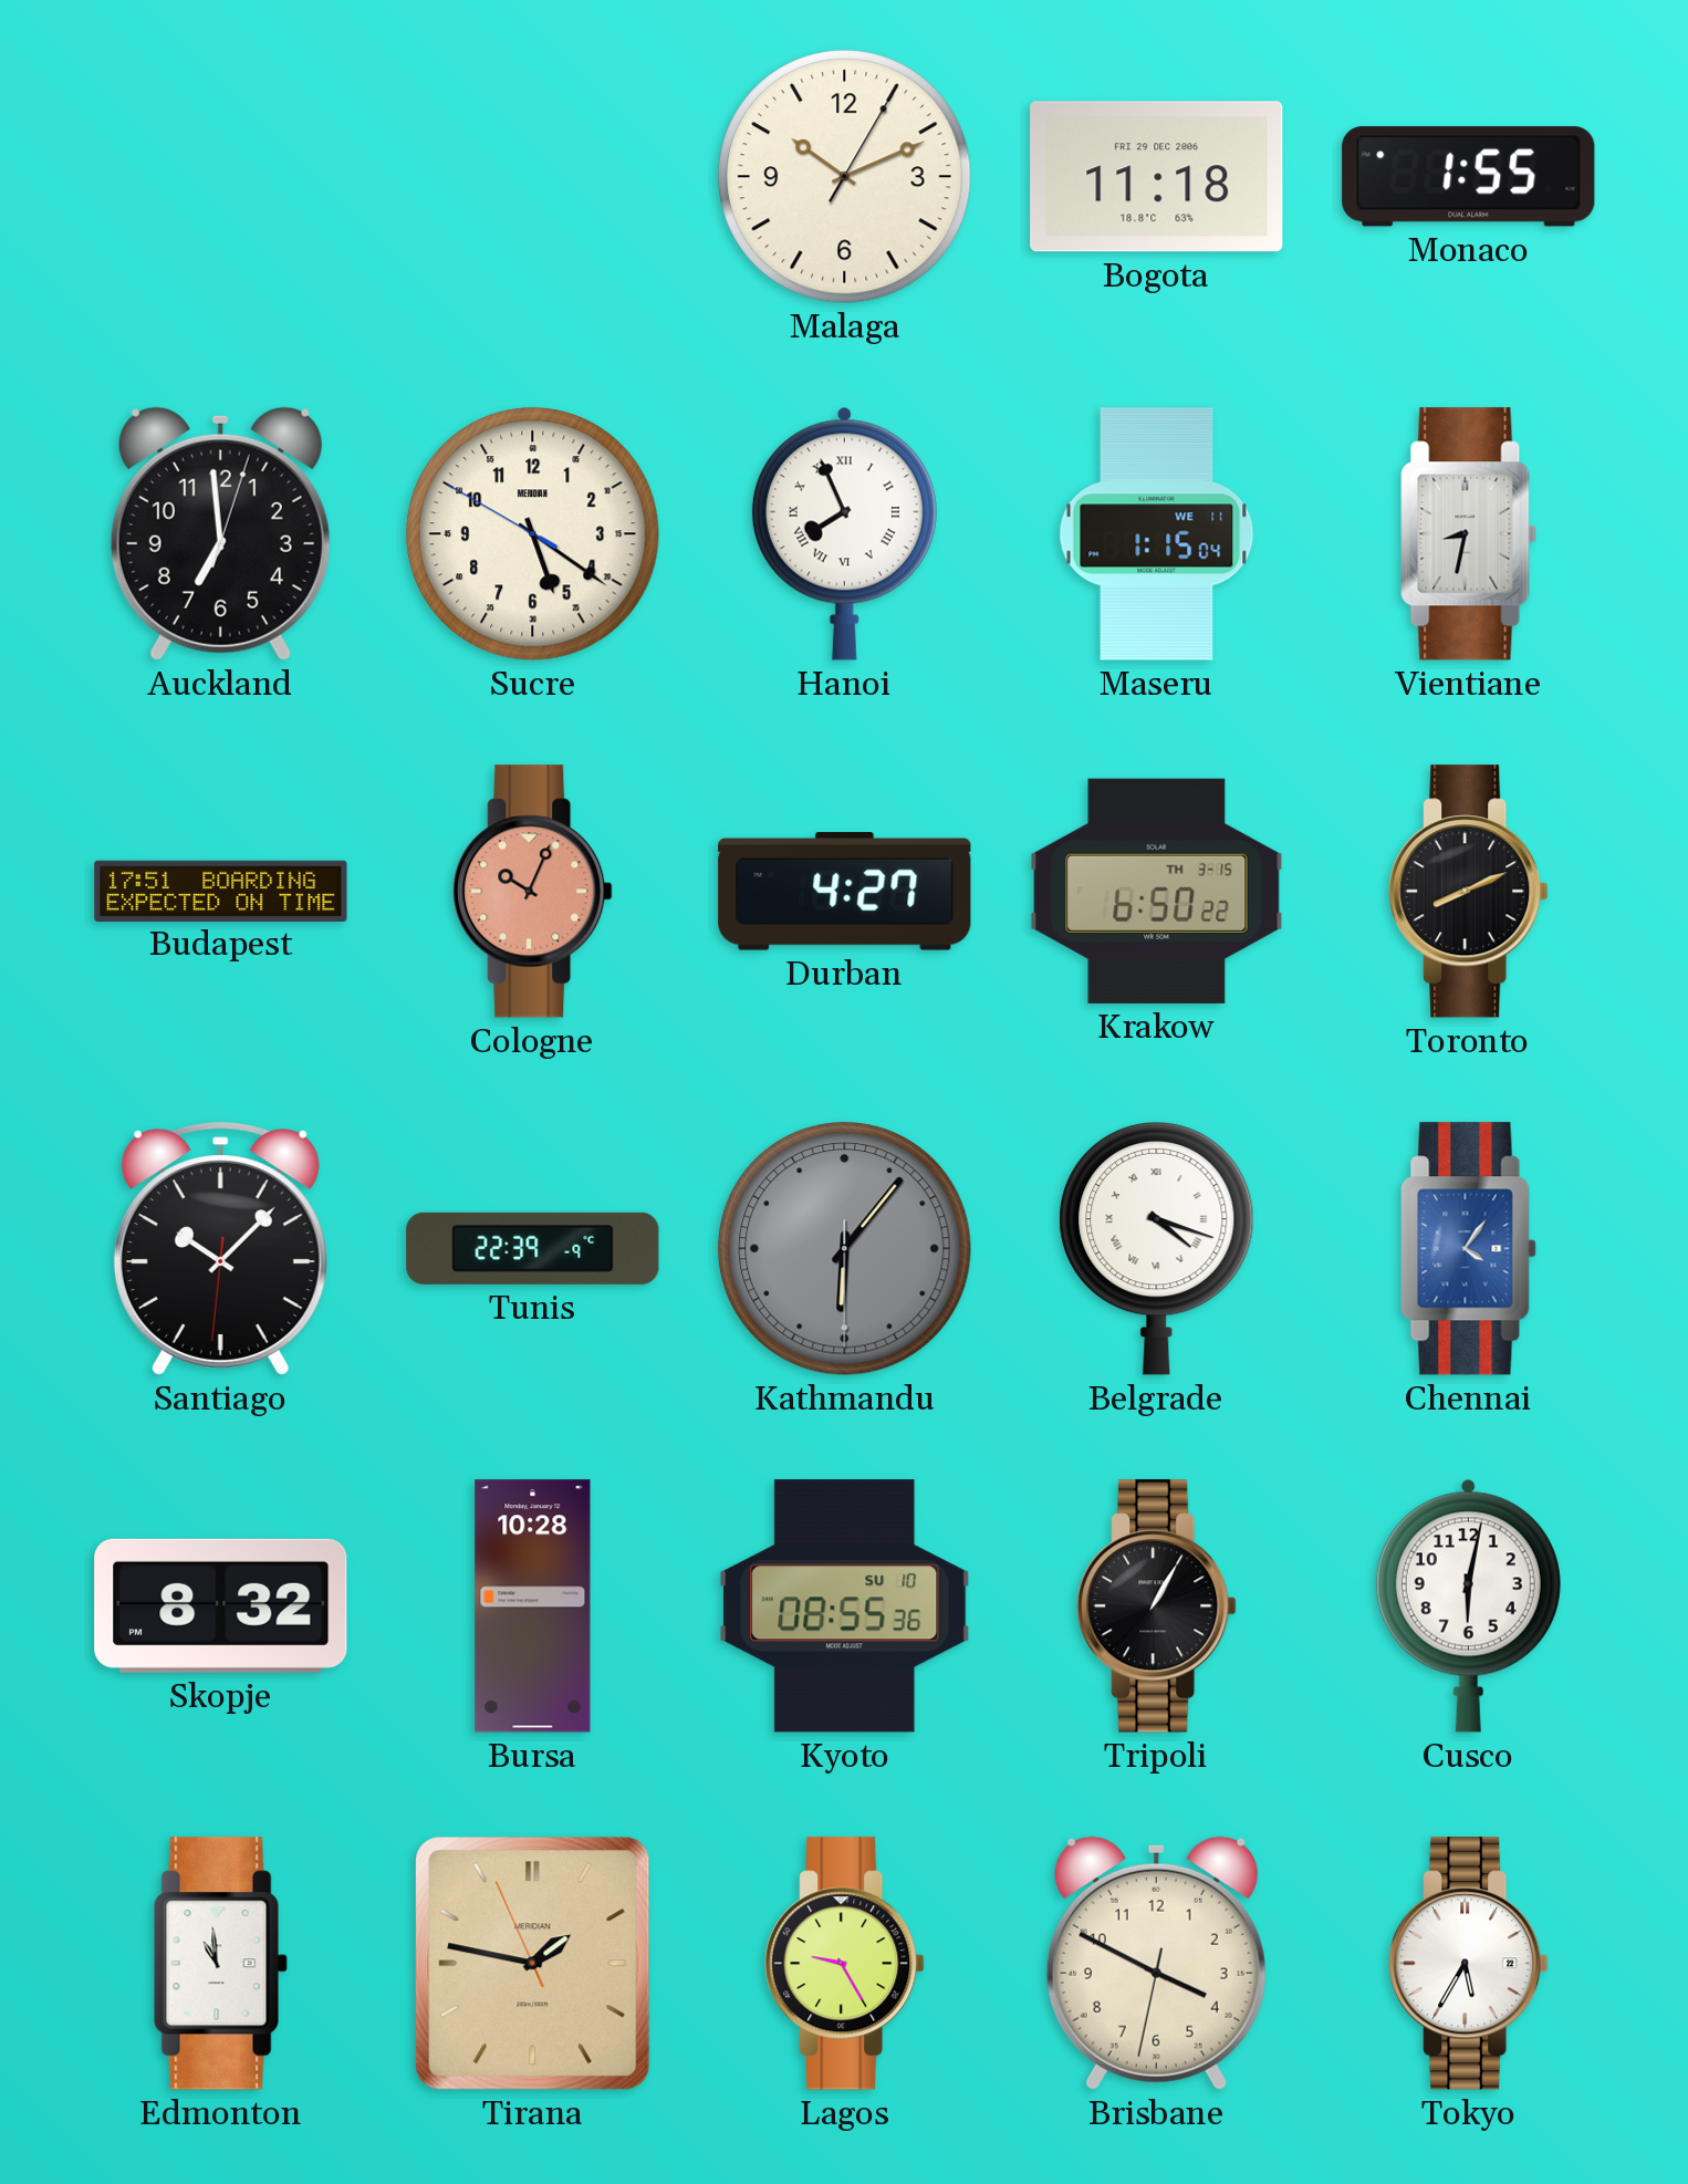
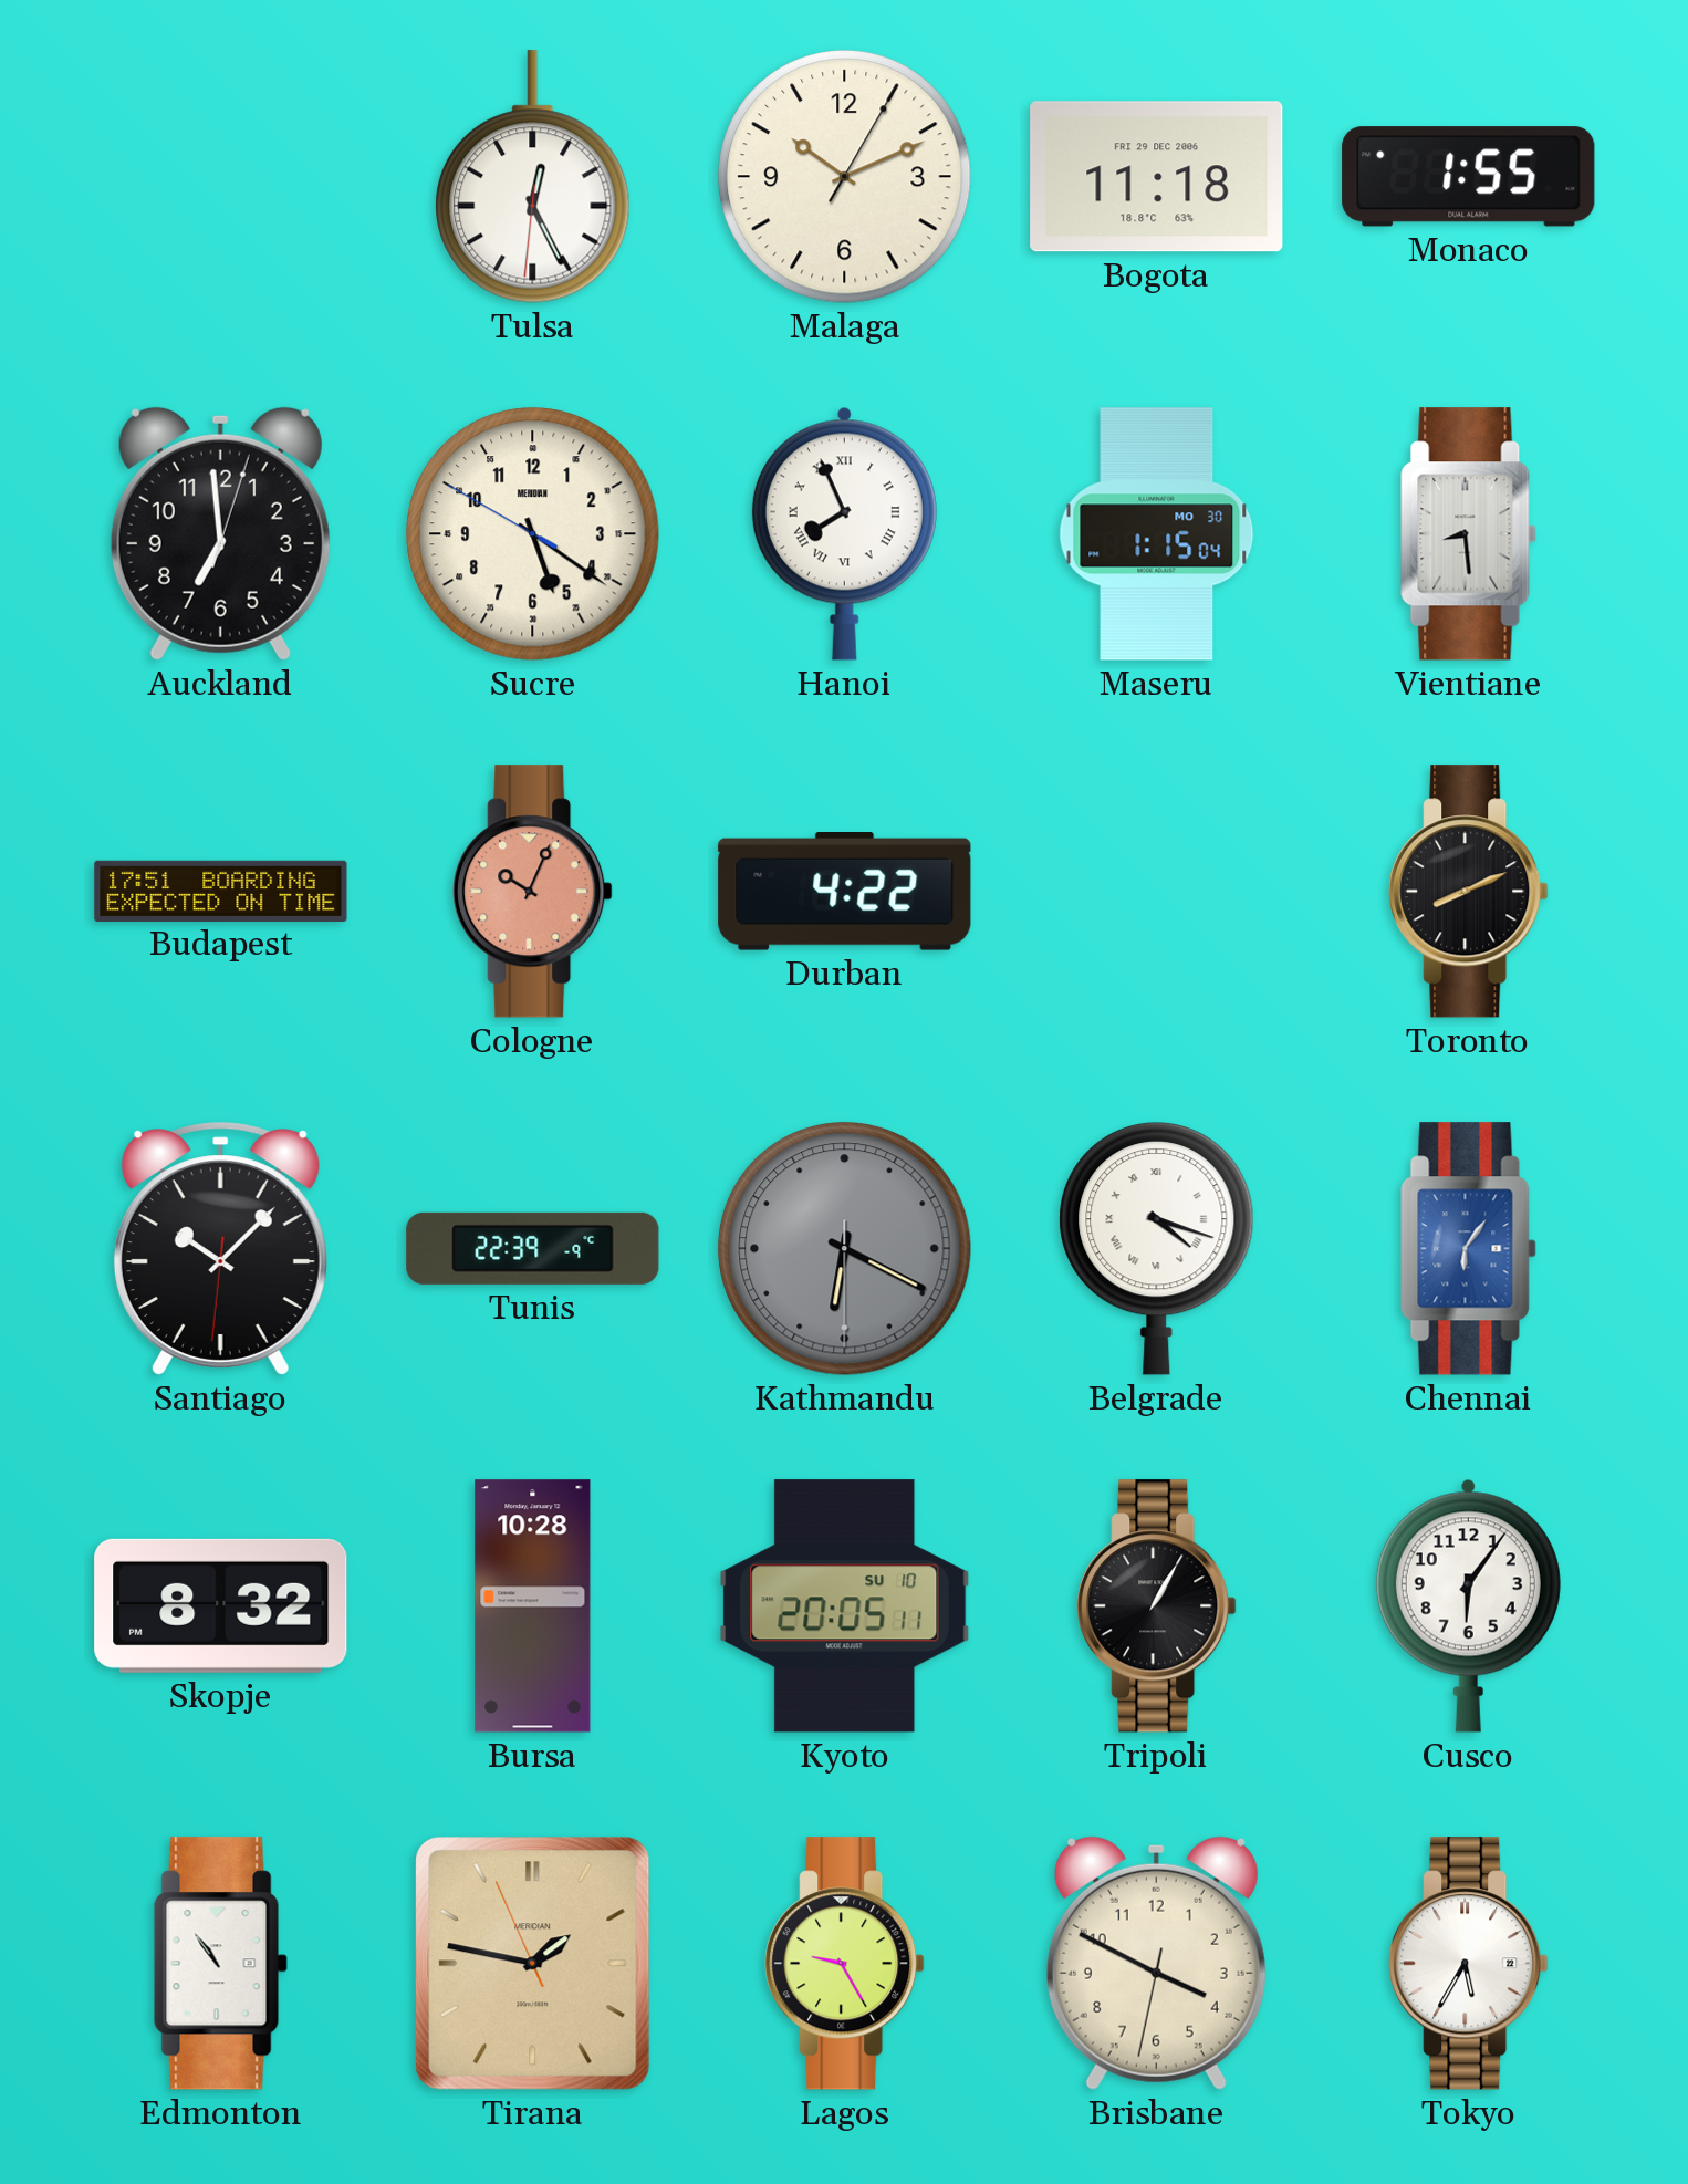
Tulsa: none -> 12:25
Maseru date: WE 11 -> MO 30
Vientiane: 8:32 -> 8:29
Durban: 4:27 -> 4:22
Krakow: 6:50 -> none
Kathmandu: 6:06 -> 6:19
Chennai: 4:06 -> 6:06
Kyoto: 08:55 -> 20:05
Cusco: 6:02 -> 6:06
Edmonton: 10:59 -> 10:54
